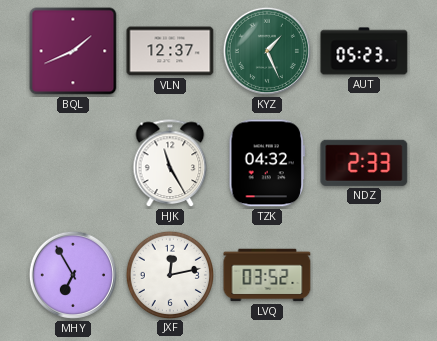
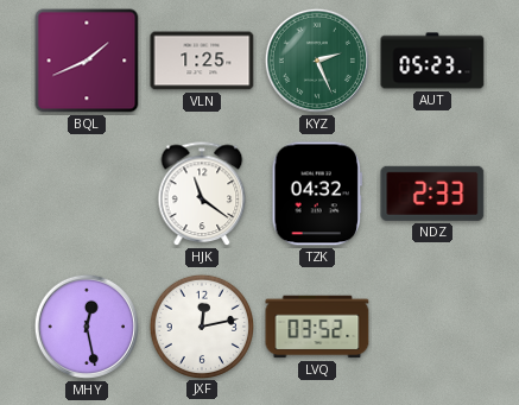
VLN: 12:37 -> 1:25
KYZ: 1:26 -> 2:26
HJK: 11:25 -> 11:21
MHY: 6:55 -> 12:28
